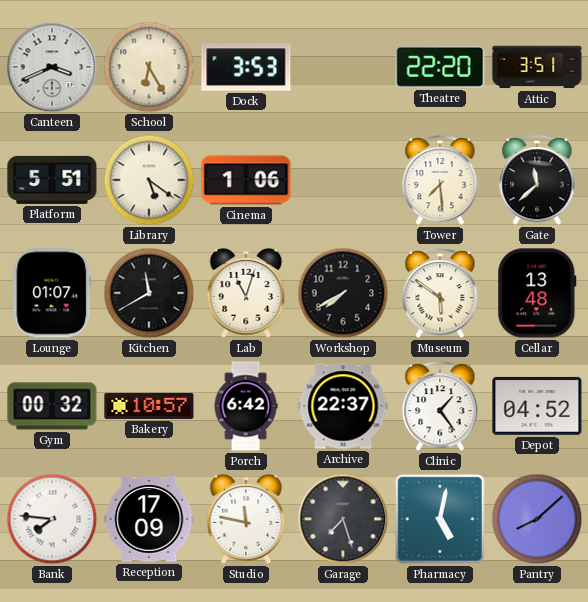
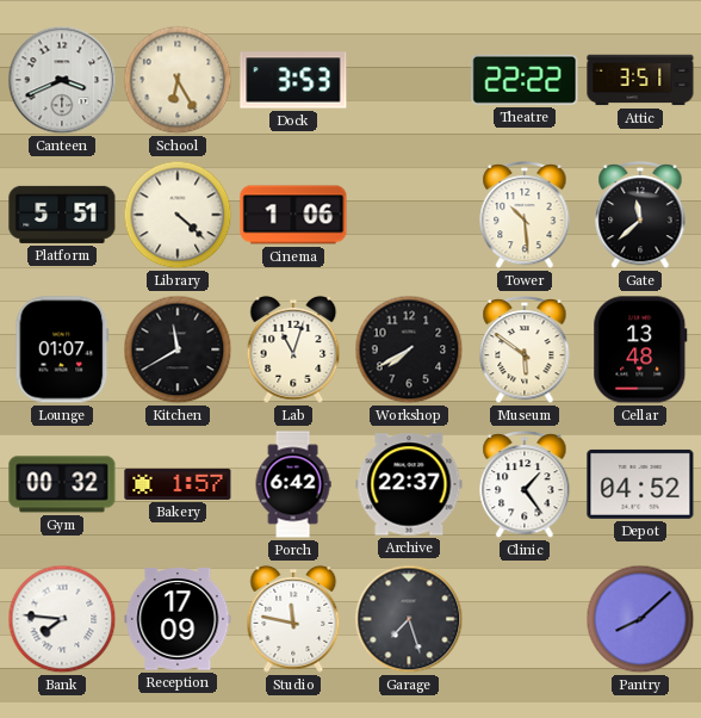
Theatre: 22:20 -> 22:22
Library: 5:21 -> 4:22
Tower: 7:29 -> 10:29
Bakery: 10:57 -> 1:57
Pharmacy: 5:02 -> none
